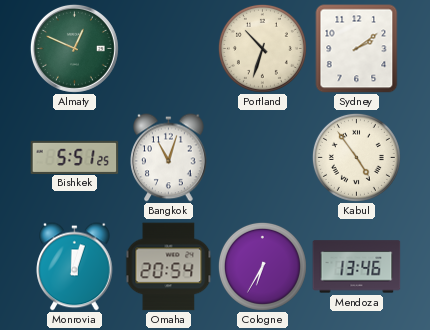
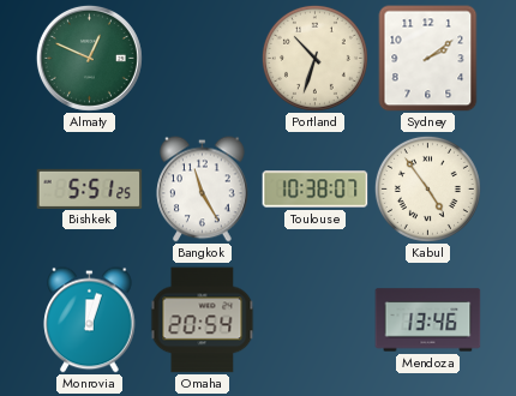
Bangkok: 11:03 -> 11:25
Toulouse: none -> 10:38
Cologne: 6:35 -> none
